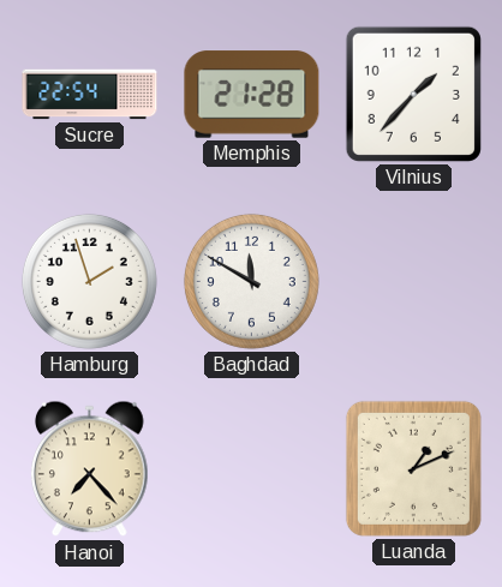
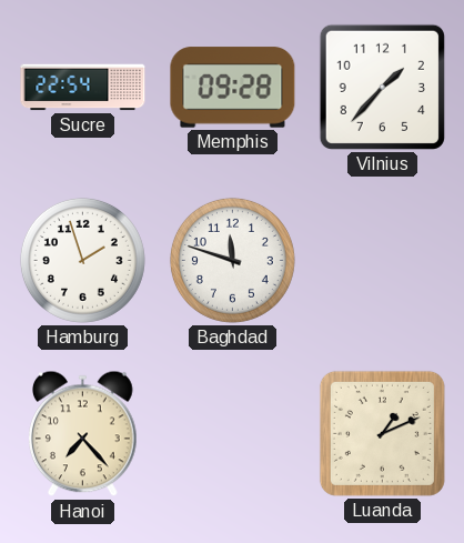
Memphis: 21:28 -> 09:28
Baghdad: 11:50 -> 11:48
